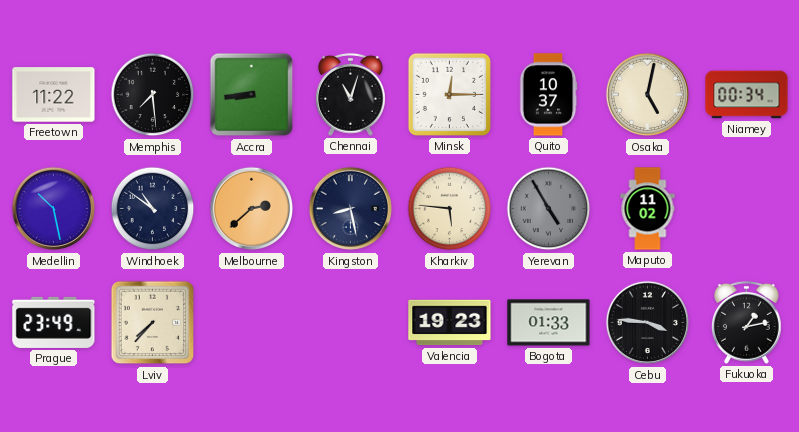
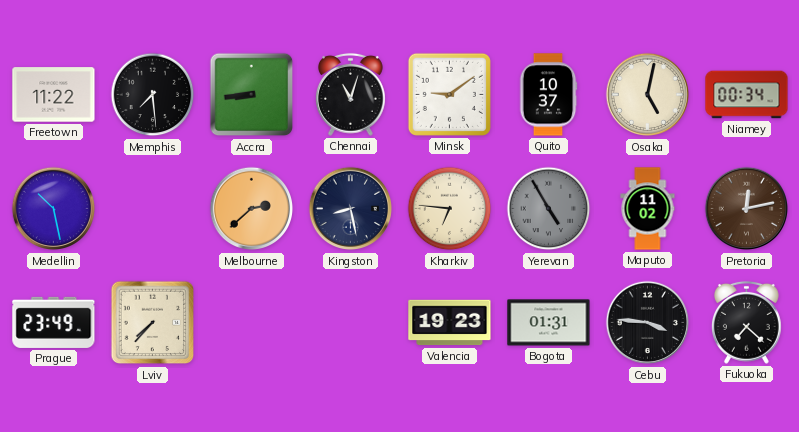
Minsk: 12:15 -> 9:09
Windhoek: 10:51 -> none
Kharkiv: 5:46 -> 6:46
Pretoria: none -> 12:13
Bogota: 01:33 -> 01:31
Fukuoka: 1:13 -> 7:22
